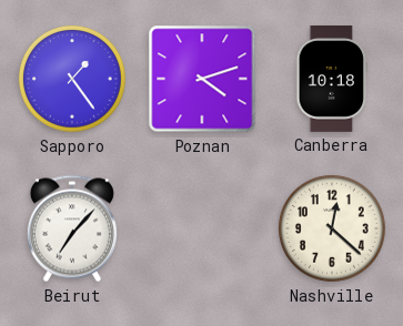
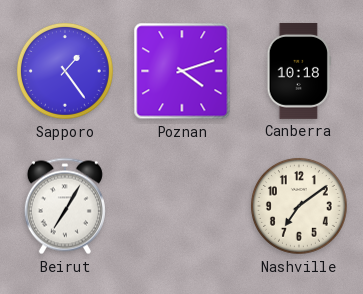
Beirut: 7:07 -> 7:05
Nashville: 12:22 -> 7:09
